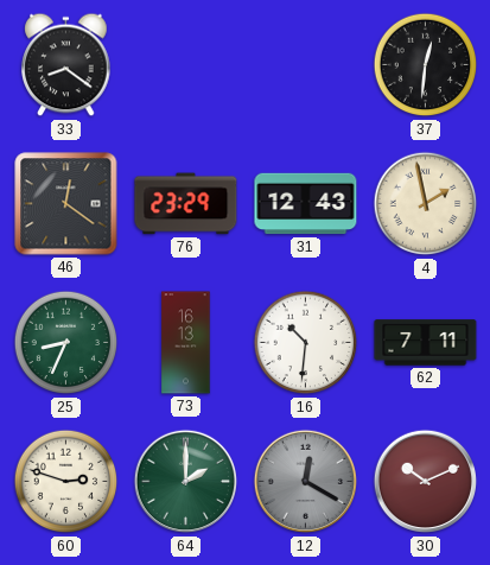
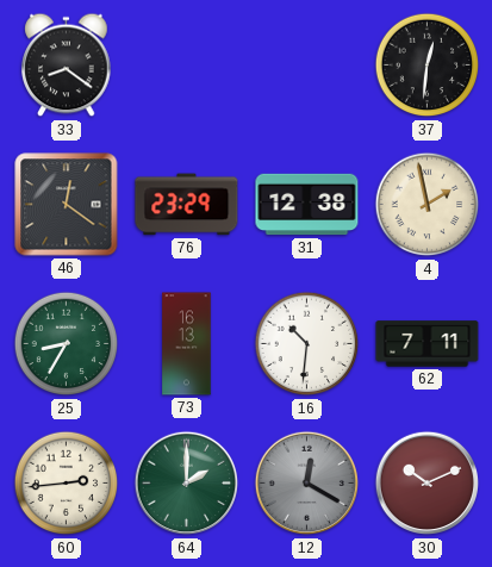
31: 12:43 -> 12:38
25: 8:34 -> 8:35
60: 2:48 -> 2:44
